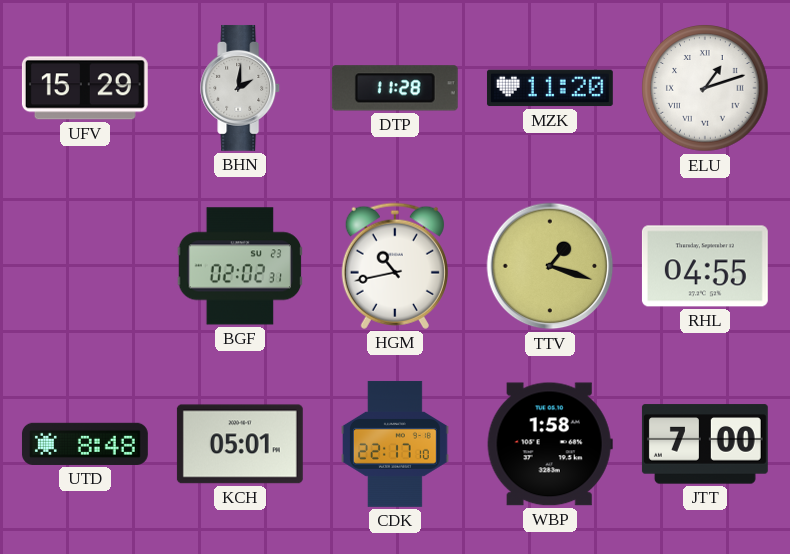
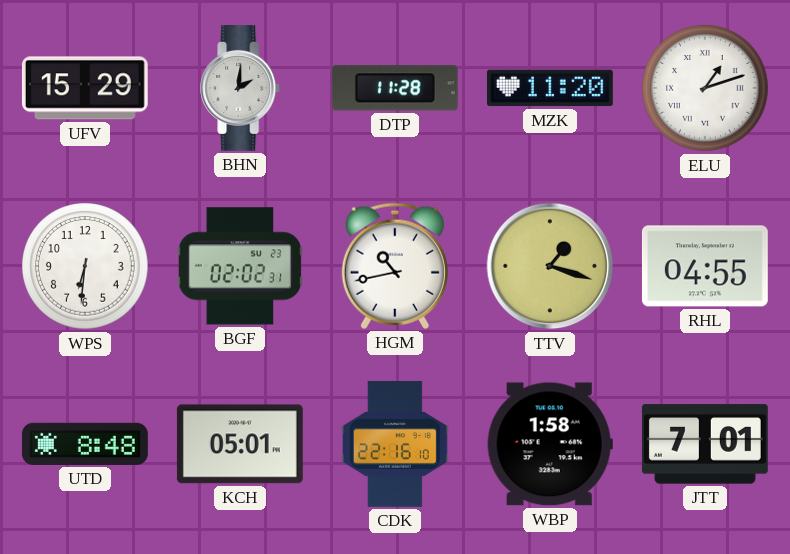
WPS: none -> 6:31
CDK: 22:17 -> 22:16
JTT: 7:00 -> 7:01
